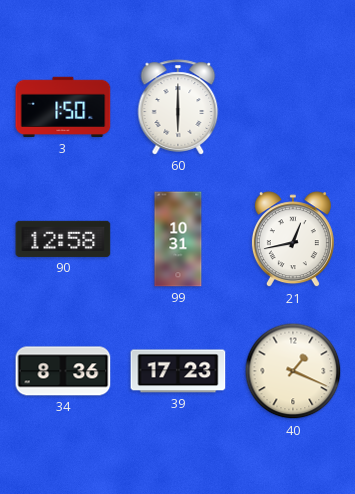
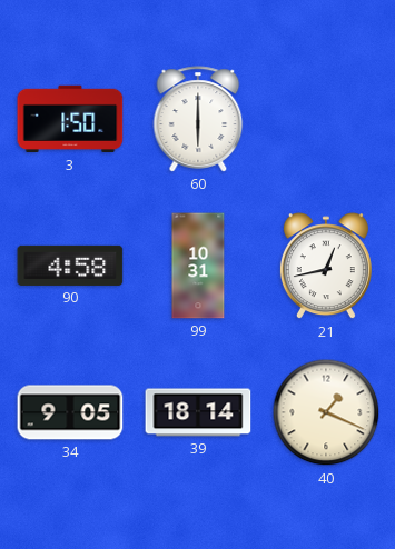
90: 12:58 -> 4:58
34: 8:36 -> 9:05
39: 17:23 -> 18:14
